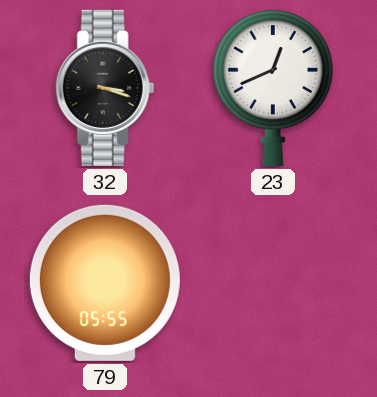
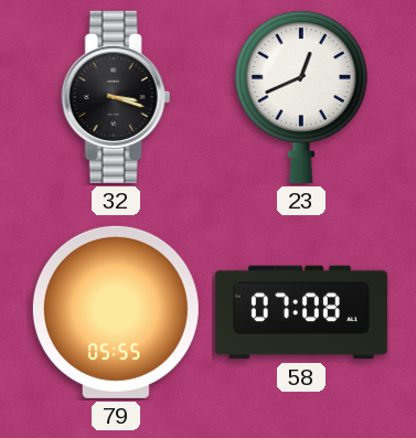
58: none -> 07:08
